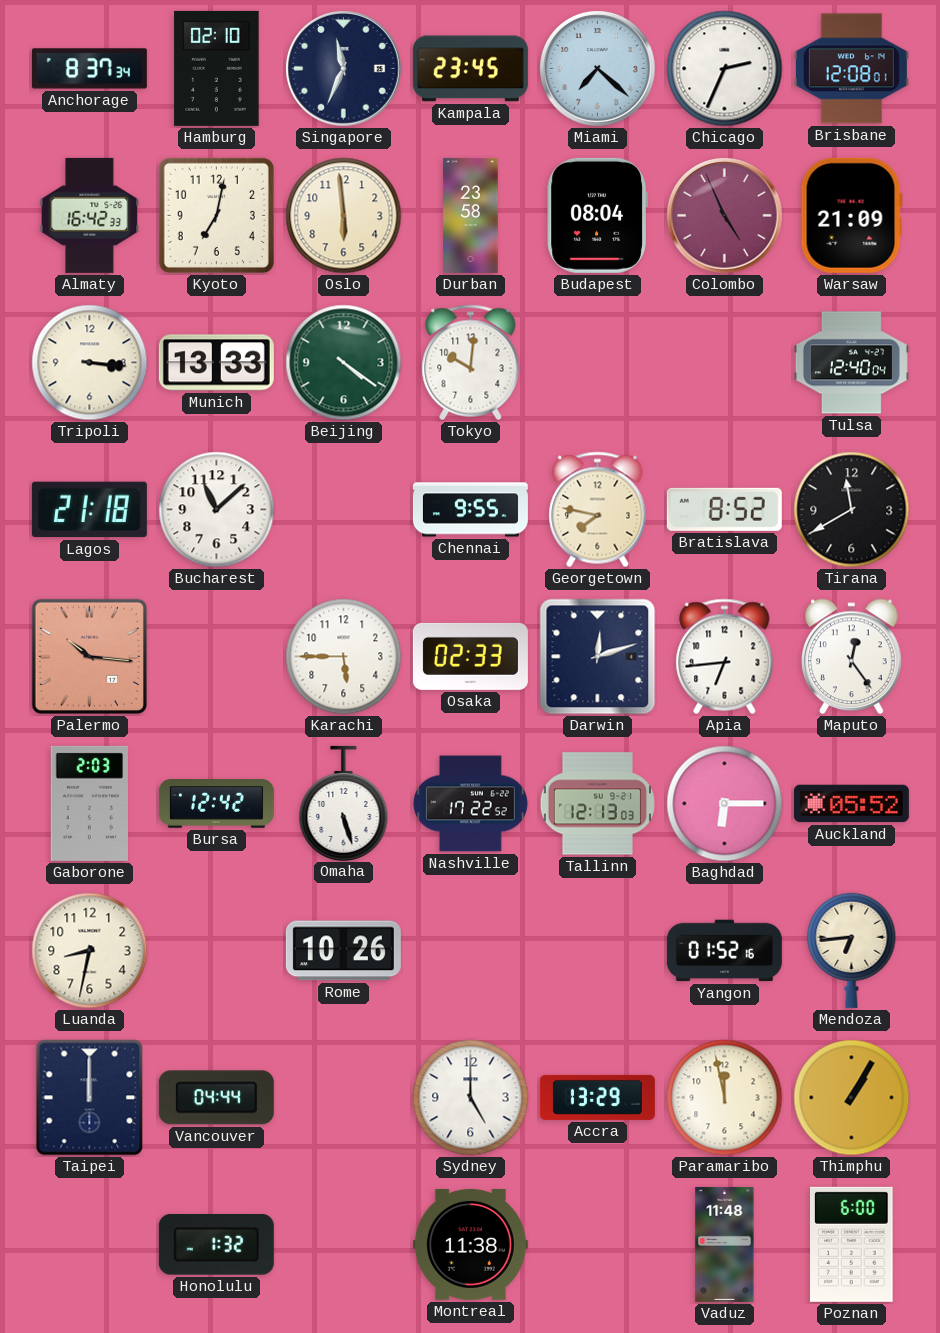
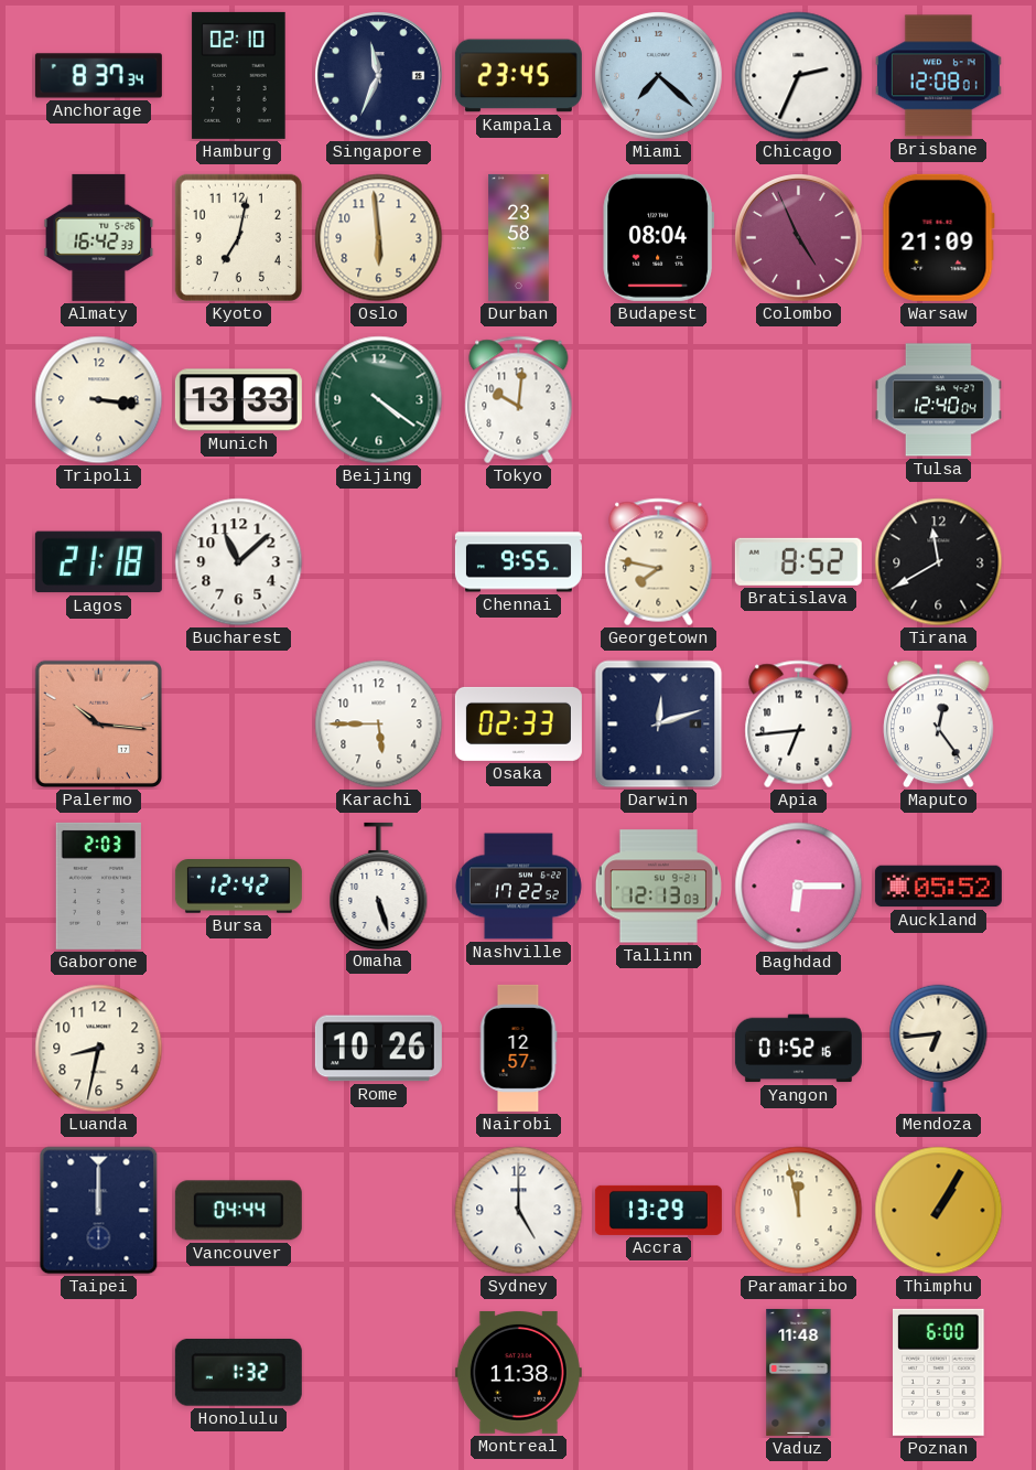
Nairobi: none -> 12:57
